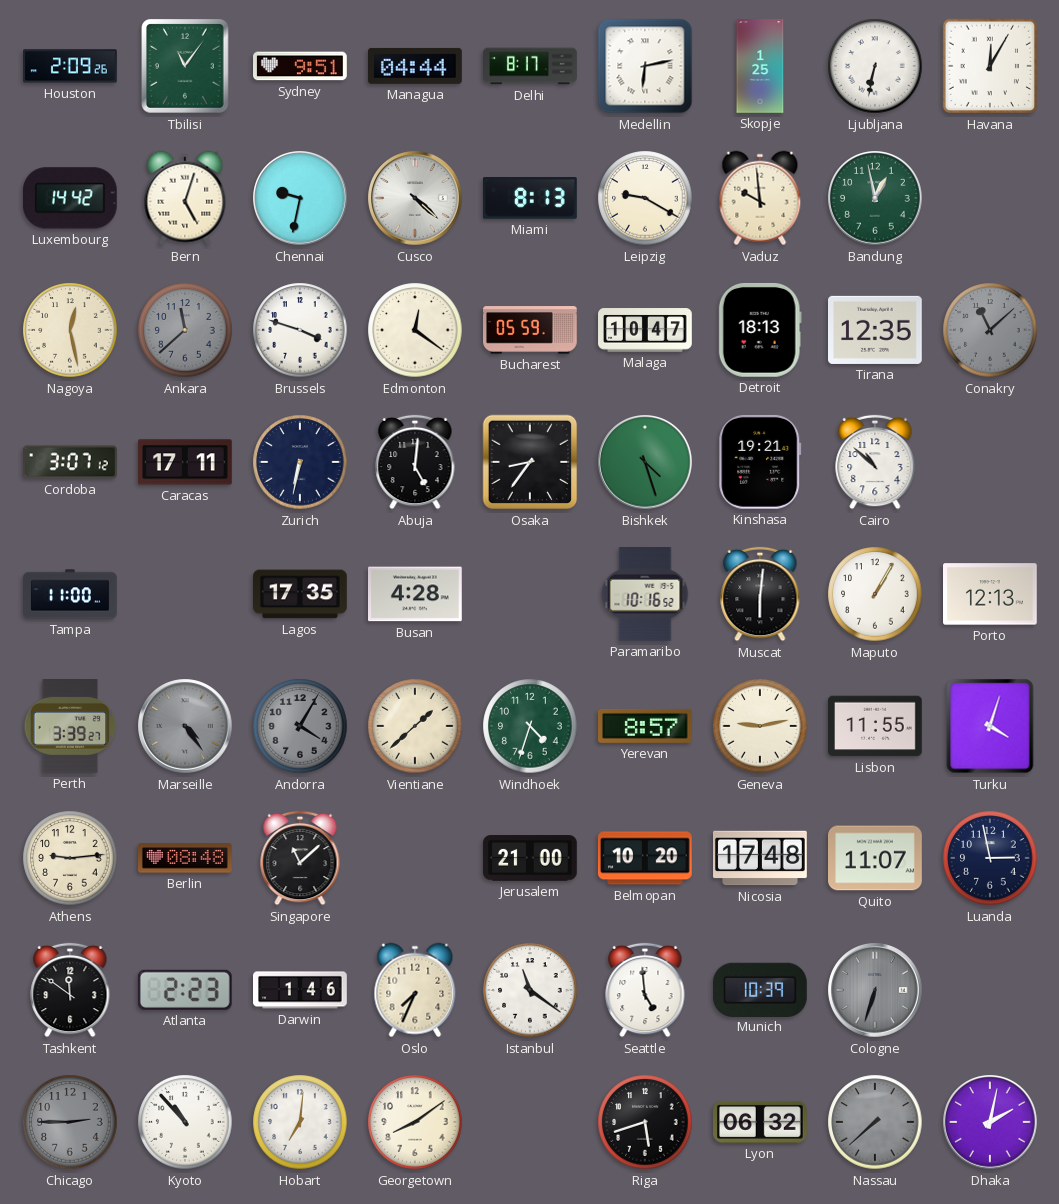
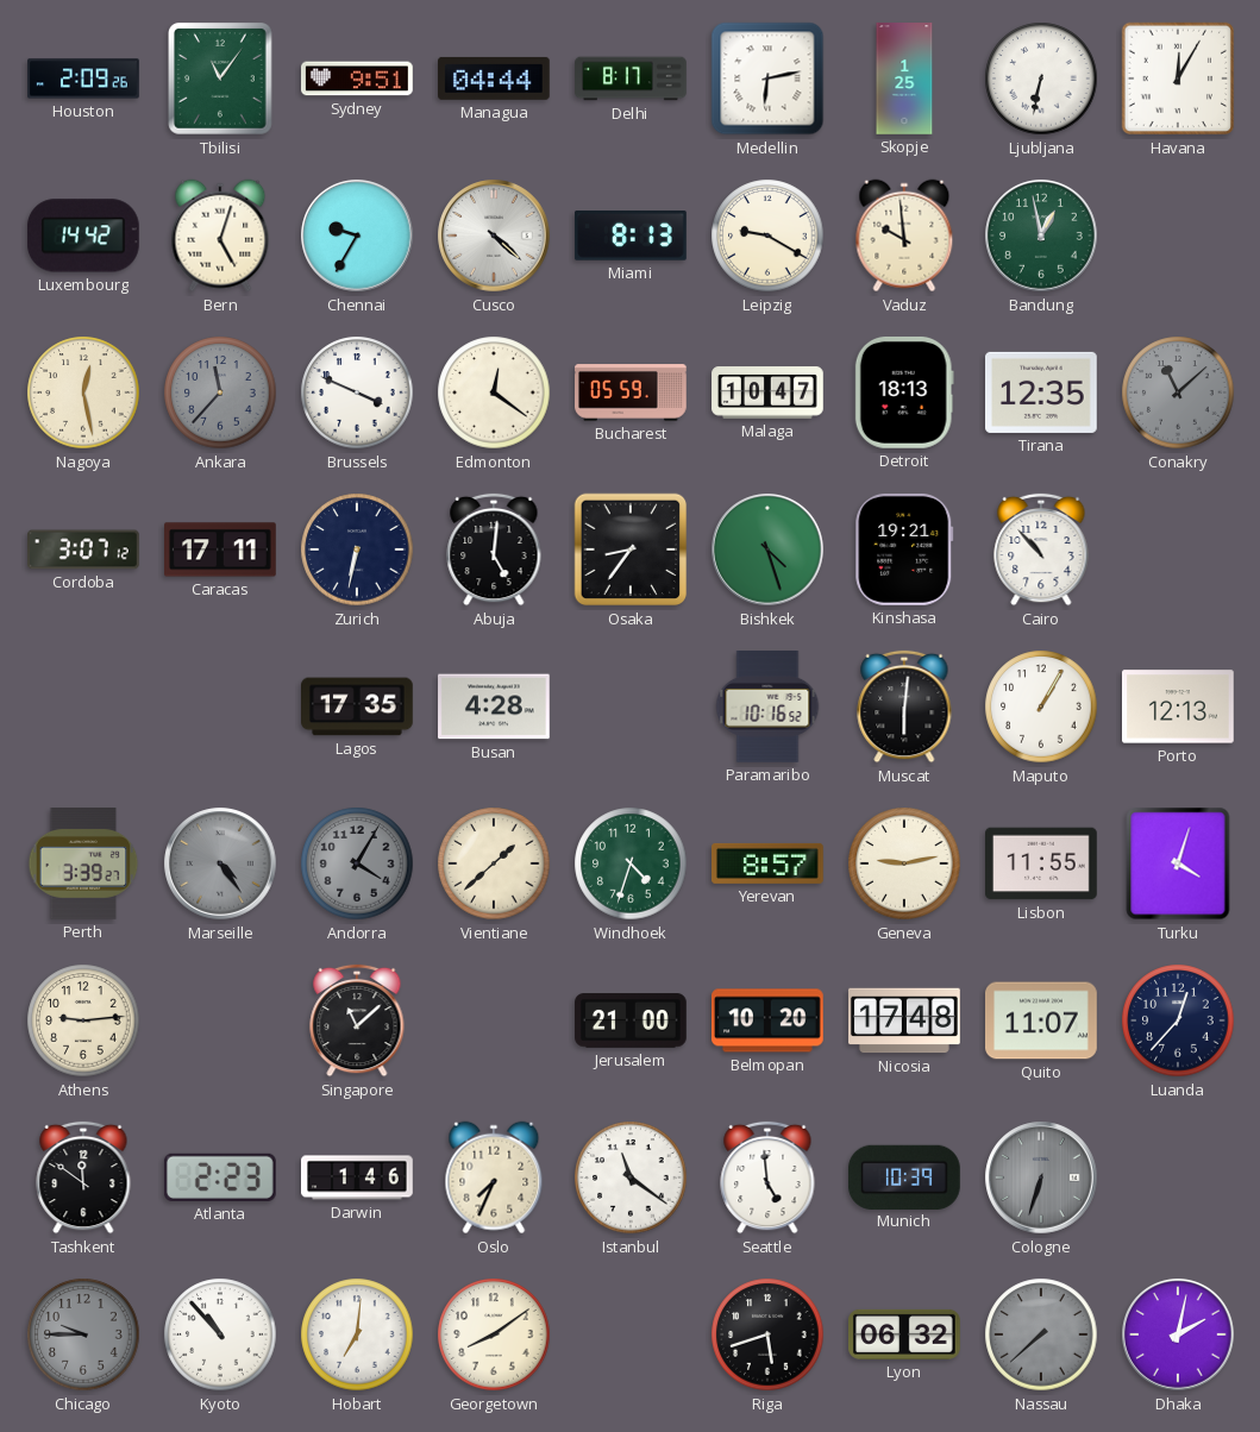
Chennai: 9:32 -> 9:35
Ankara: 11:38 -> 11:37
Brussels: 3:48 -> 3:49
Cairo: 10:52 -> 10:53
Tampa: 11:00 -> none
Berlin: 08:48 -> none
Luanda: 2:58 -> 12:37
Chicago: 2:45 -> 9:45
